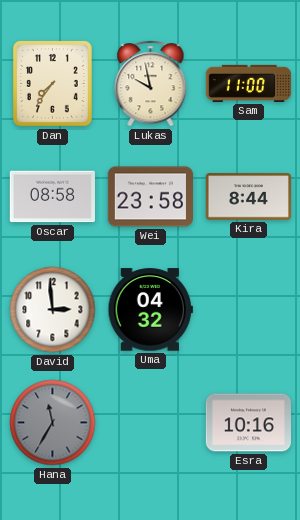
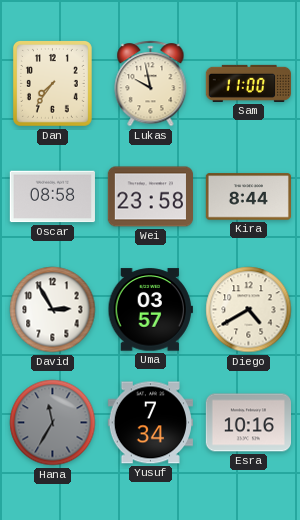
David: 2:59 -> 2:55
Uma: 04:32 -> 03:57
Diego: none -> 4:40
Yusuf: none -> 7:34
